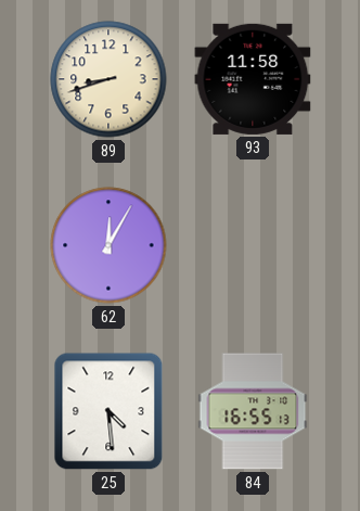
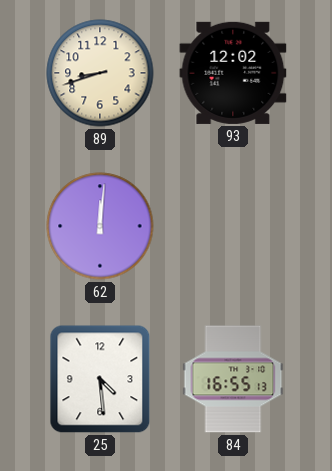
93: 11:58 -> 12:02
62: 12:05 -> 12:01
